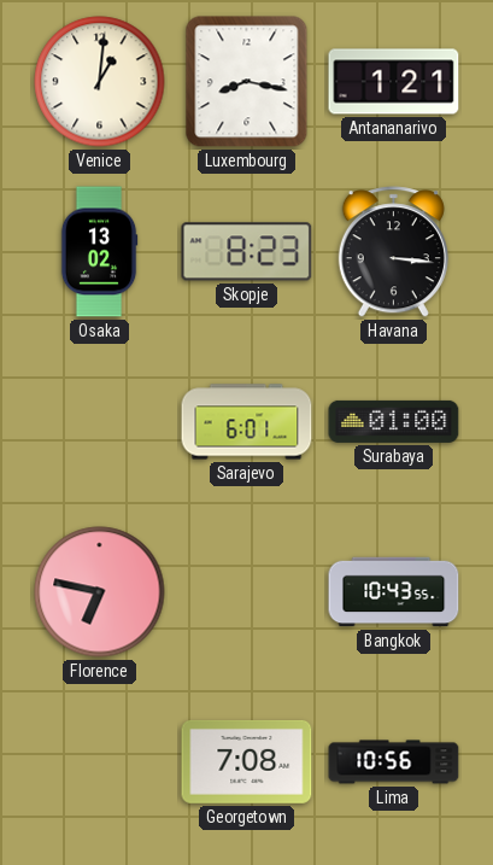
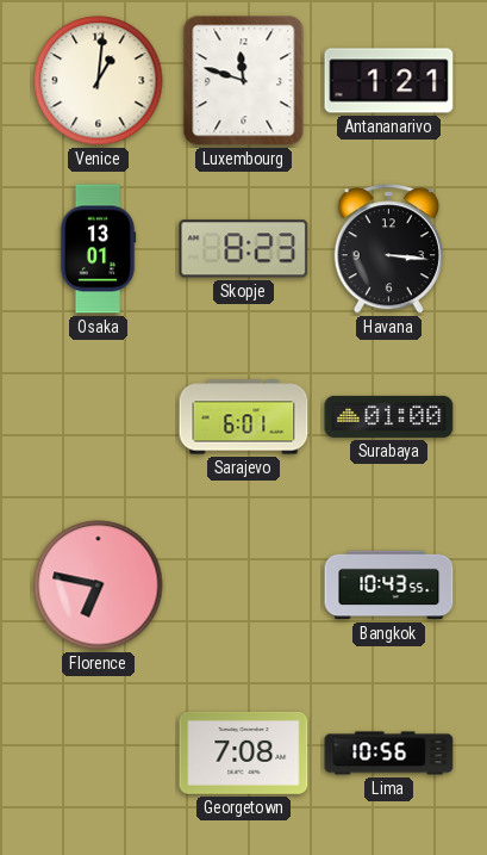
Luxembourg: 8:17 -> 11:48
Osaka: 13:02 -> 13:01
